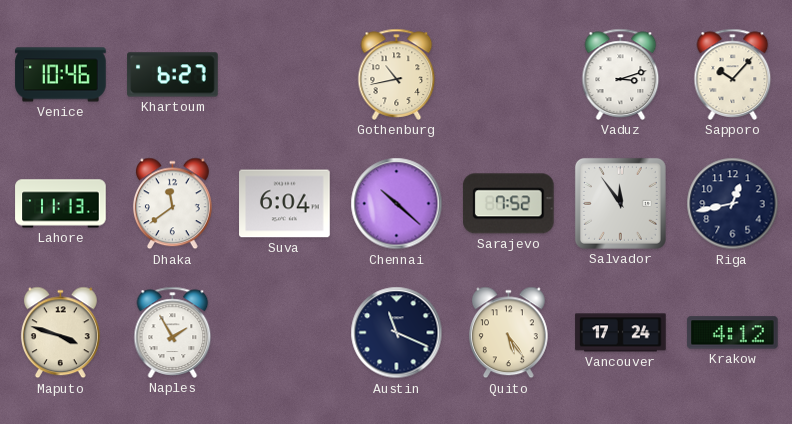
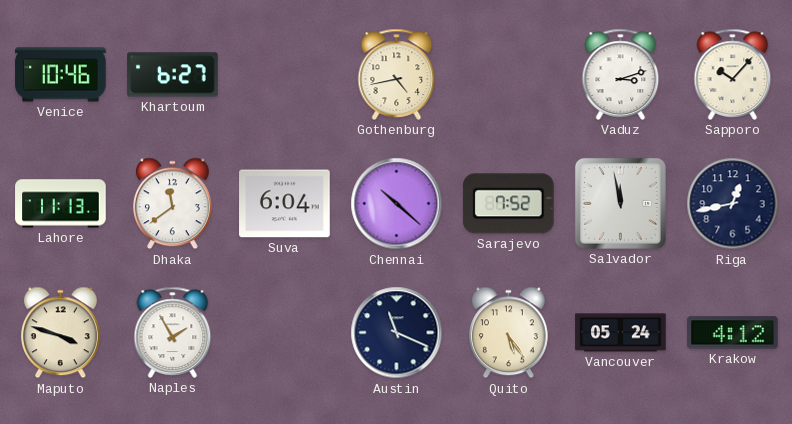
Gothenburg: 10:43 -> 4:43
Salvador: 11:54 -> 11:58
Vancouver: 17:24 -> 05:24
